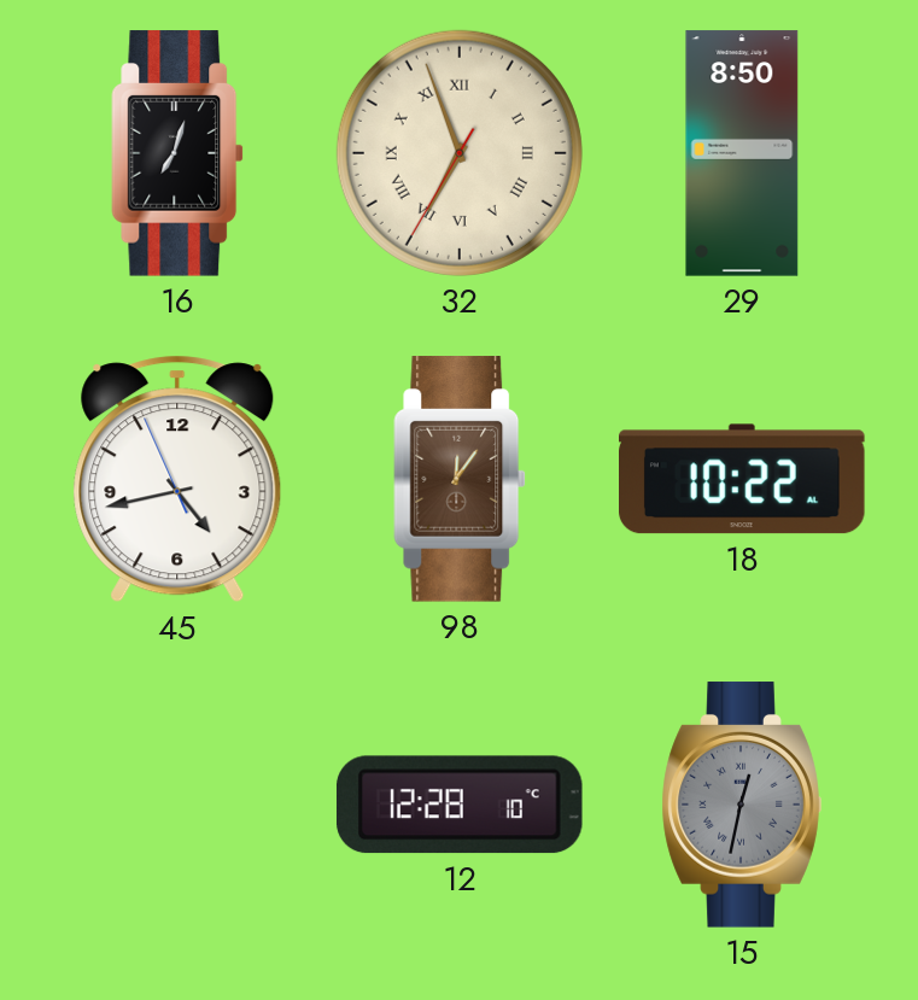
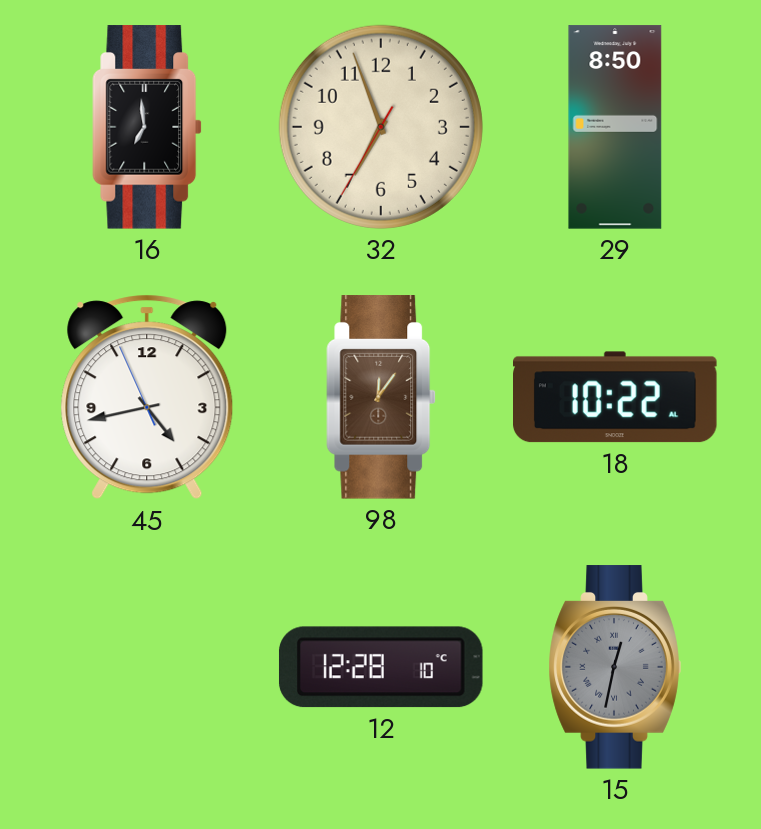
16: 7:03 -> 6:59
32 numerals: Roman -> Arabic
